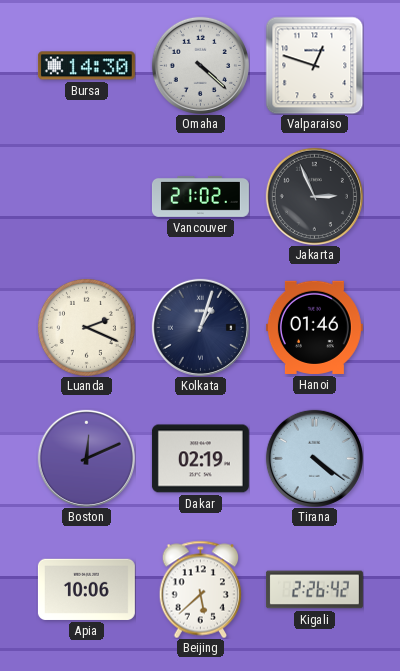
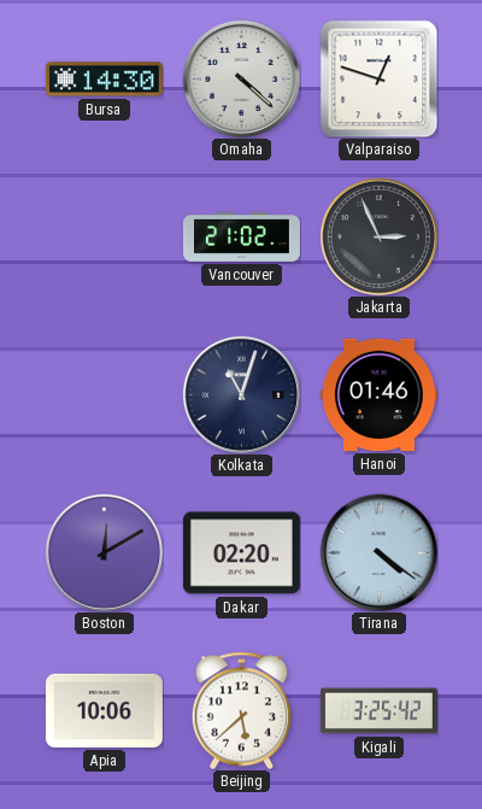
Luanda: 2:19 -> none
Kolkata: 1:03 -> 11:03
Boston: 12:11 -> 12:10
Dakar: 02:19 -> 02:20
Kigali: 2:26 -> 3:25
